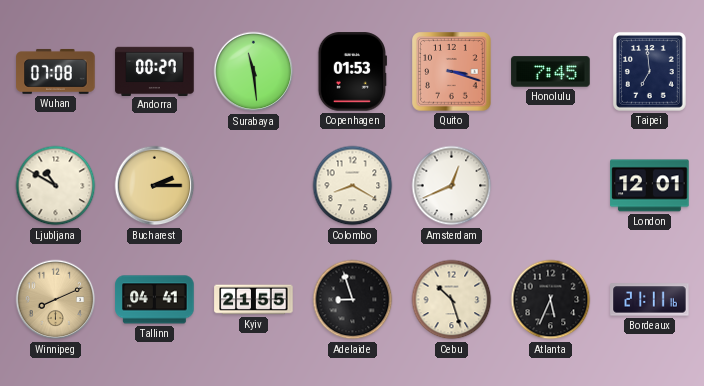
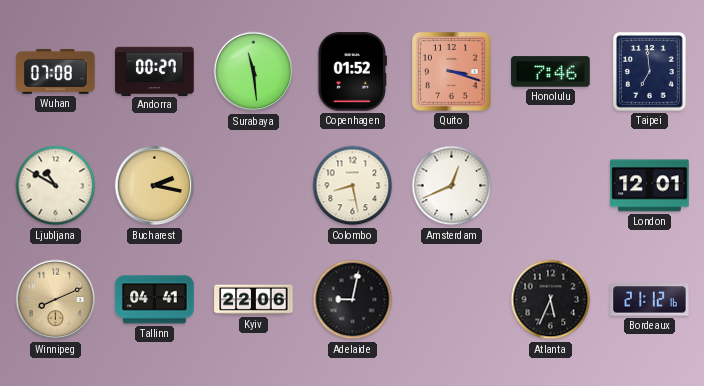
Copenhagen: 01:53 -> 01:52
Honolulu: 7:45 -> 7:46
Bucharest: 2:15 -> 2:17
Colombo: 8:20 -> 8:28
Kyiv: 21:55 -> 22:06
Adelaide: 8:57 -> 9:02
Cebu: 10:27 -> none
Bordeaux: 21:11 -> 21:12
